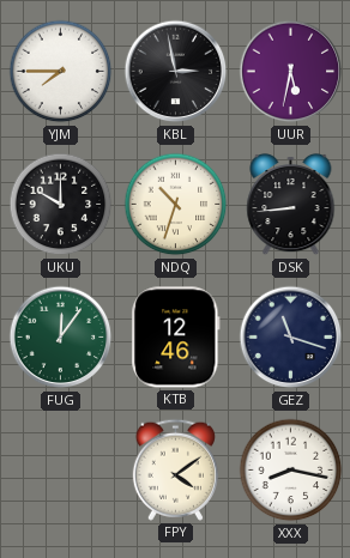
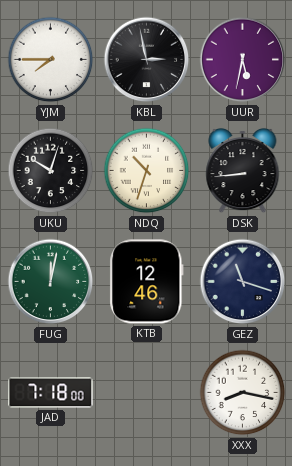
UKU: 10:00 -> 10:03
FUG: 12:06 -> 12:02
JAD: none -> 7:18
FPY: 4:09 -> none
